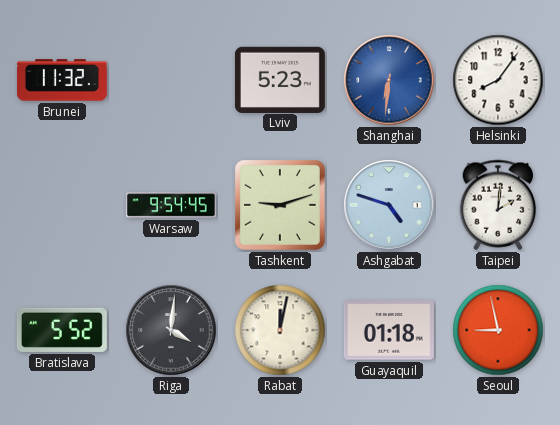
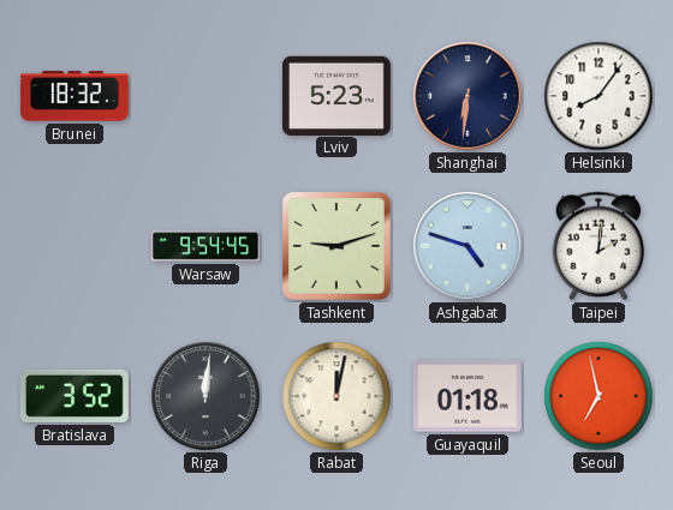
Brunei: 11:32 -> 18:32
Shanghai dial: blue -> navy
Bratislava: 5:52 -> 3:52
Riga: 4:01 -> 12:01
Seoul: 8:58 -> 6:58
